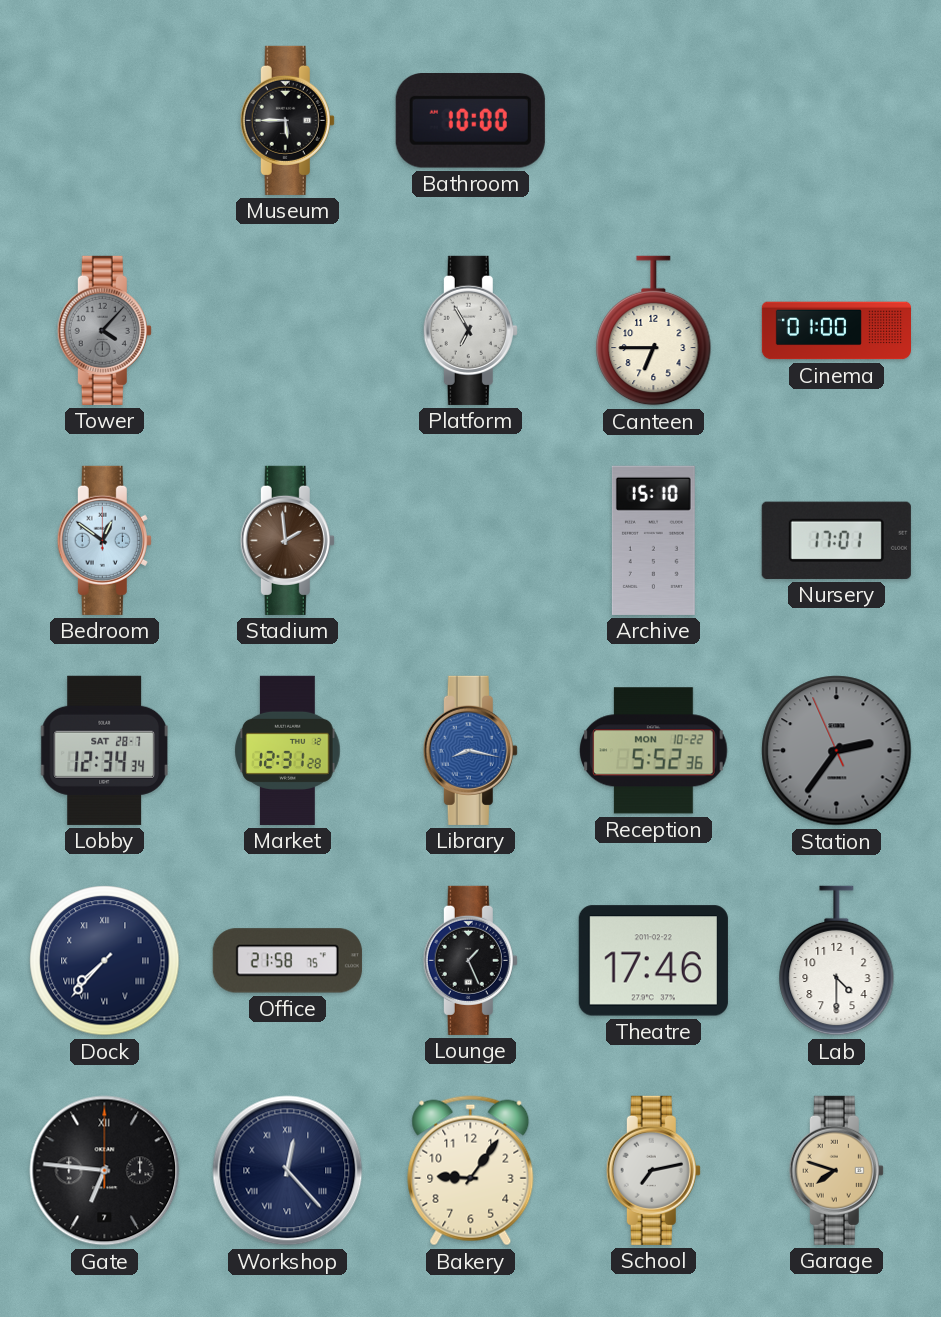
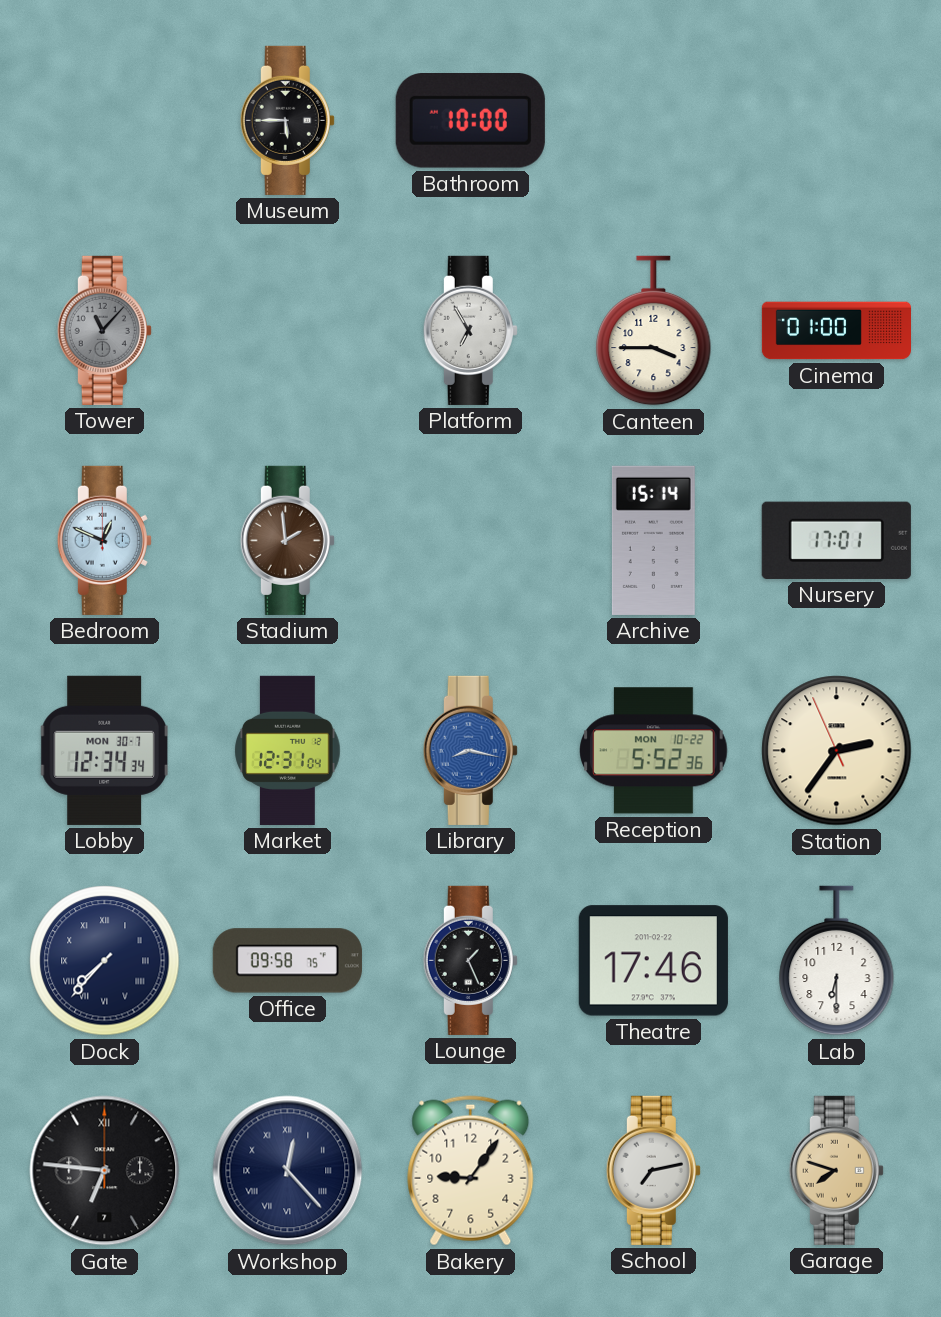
Tower: 4:07 -> 11:07
Canteen: 6:45 -> 3:45
Bedroom: 12:51 -> 12:49
Archive: 15:10 -> 15:14
Lobby date: SAT 28-7 -> MON 30-7
Market: 12:31:28 -> 12:31:04
Station dial: grey -> cream
Office: 21:58 -> 09:58
Lab: 4:30 -> 6:30
